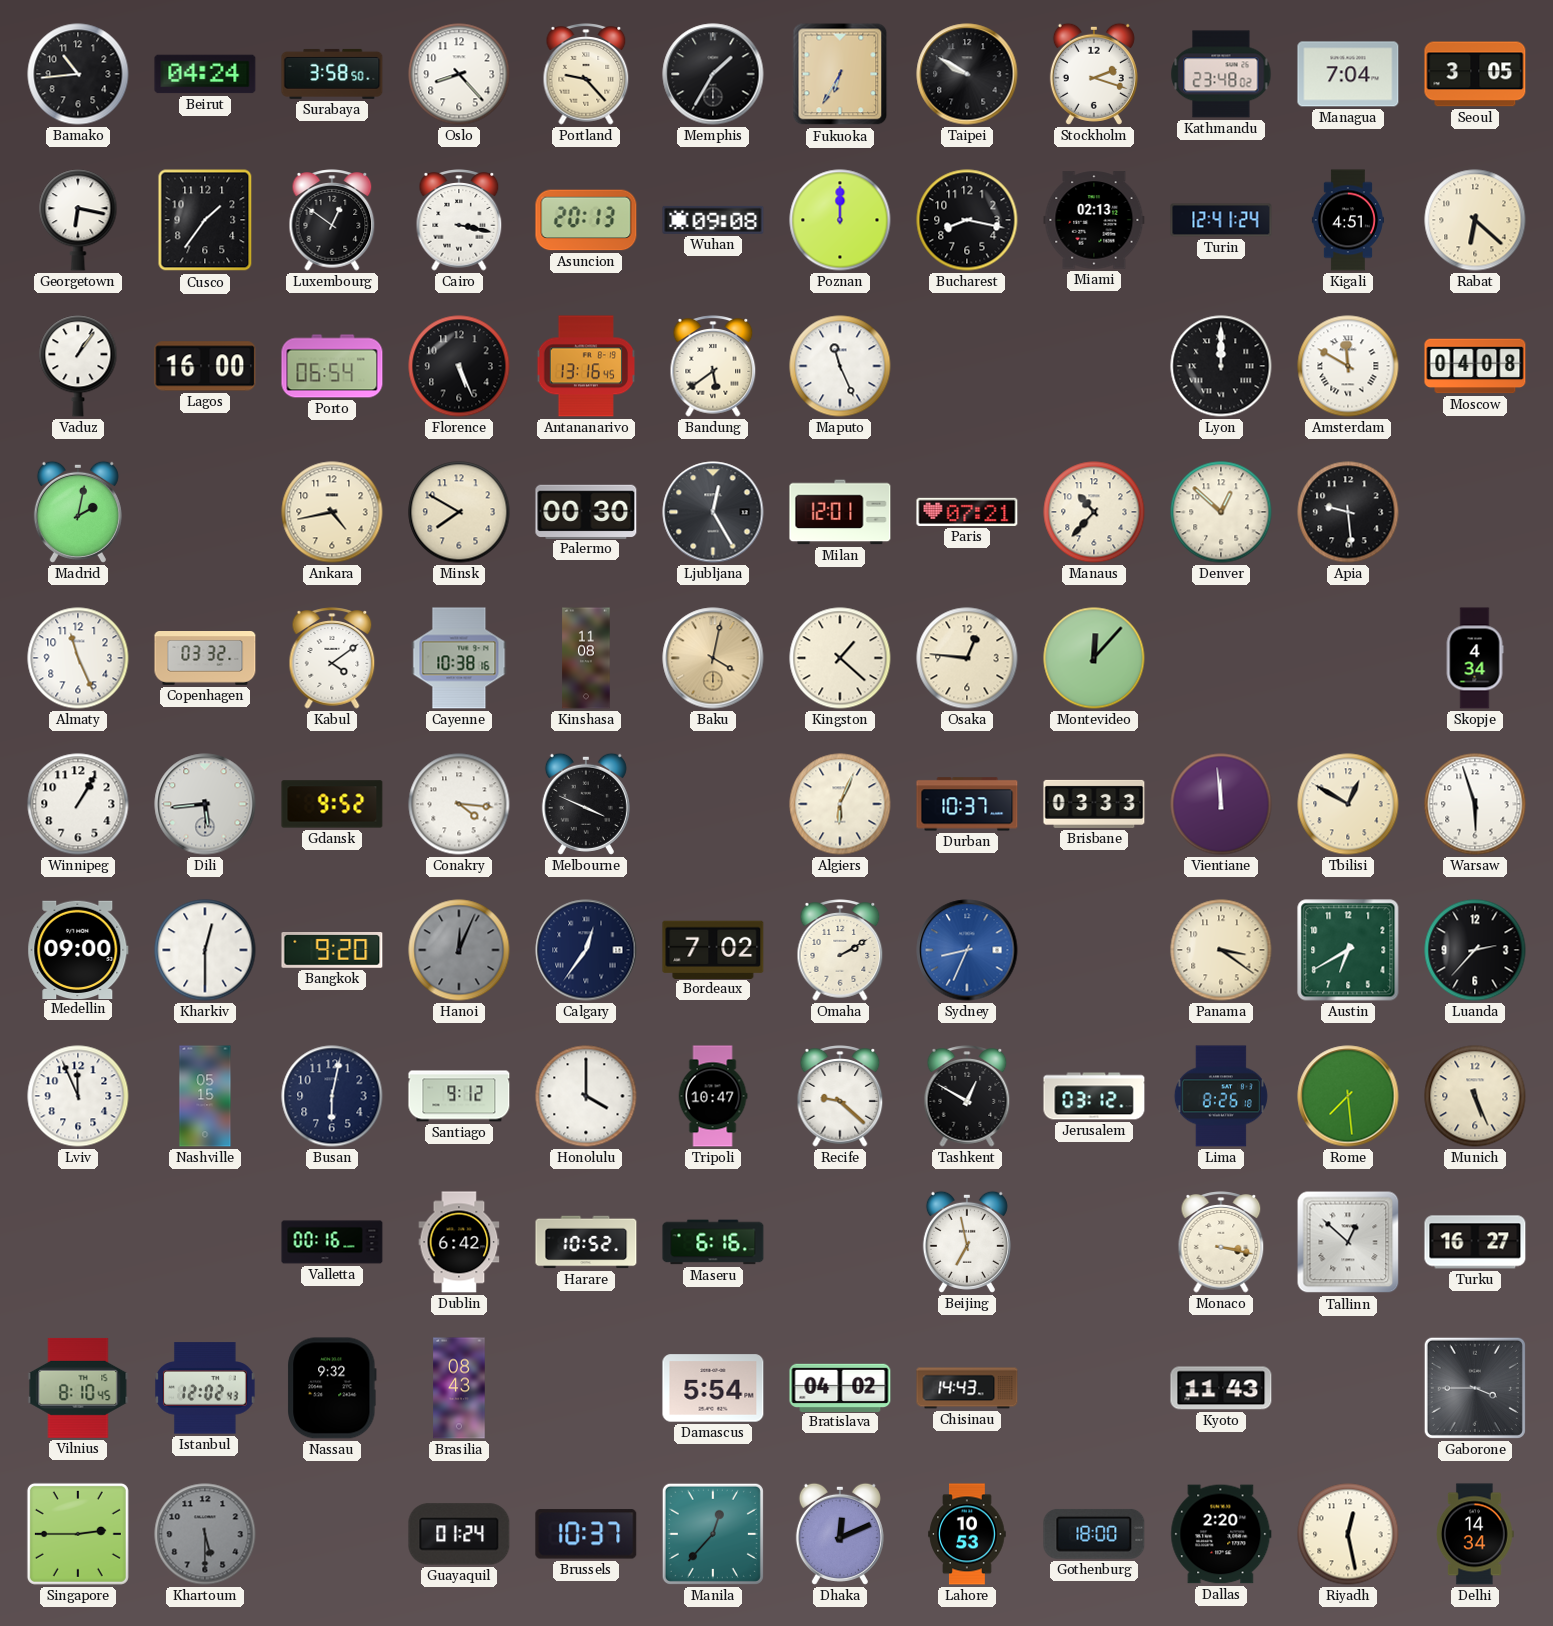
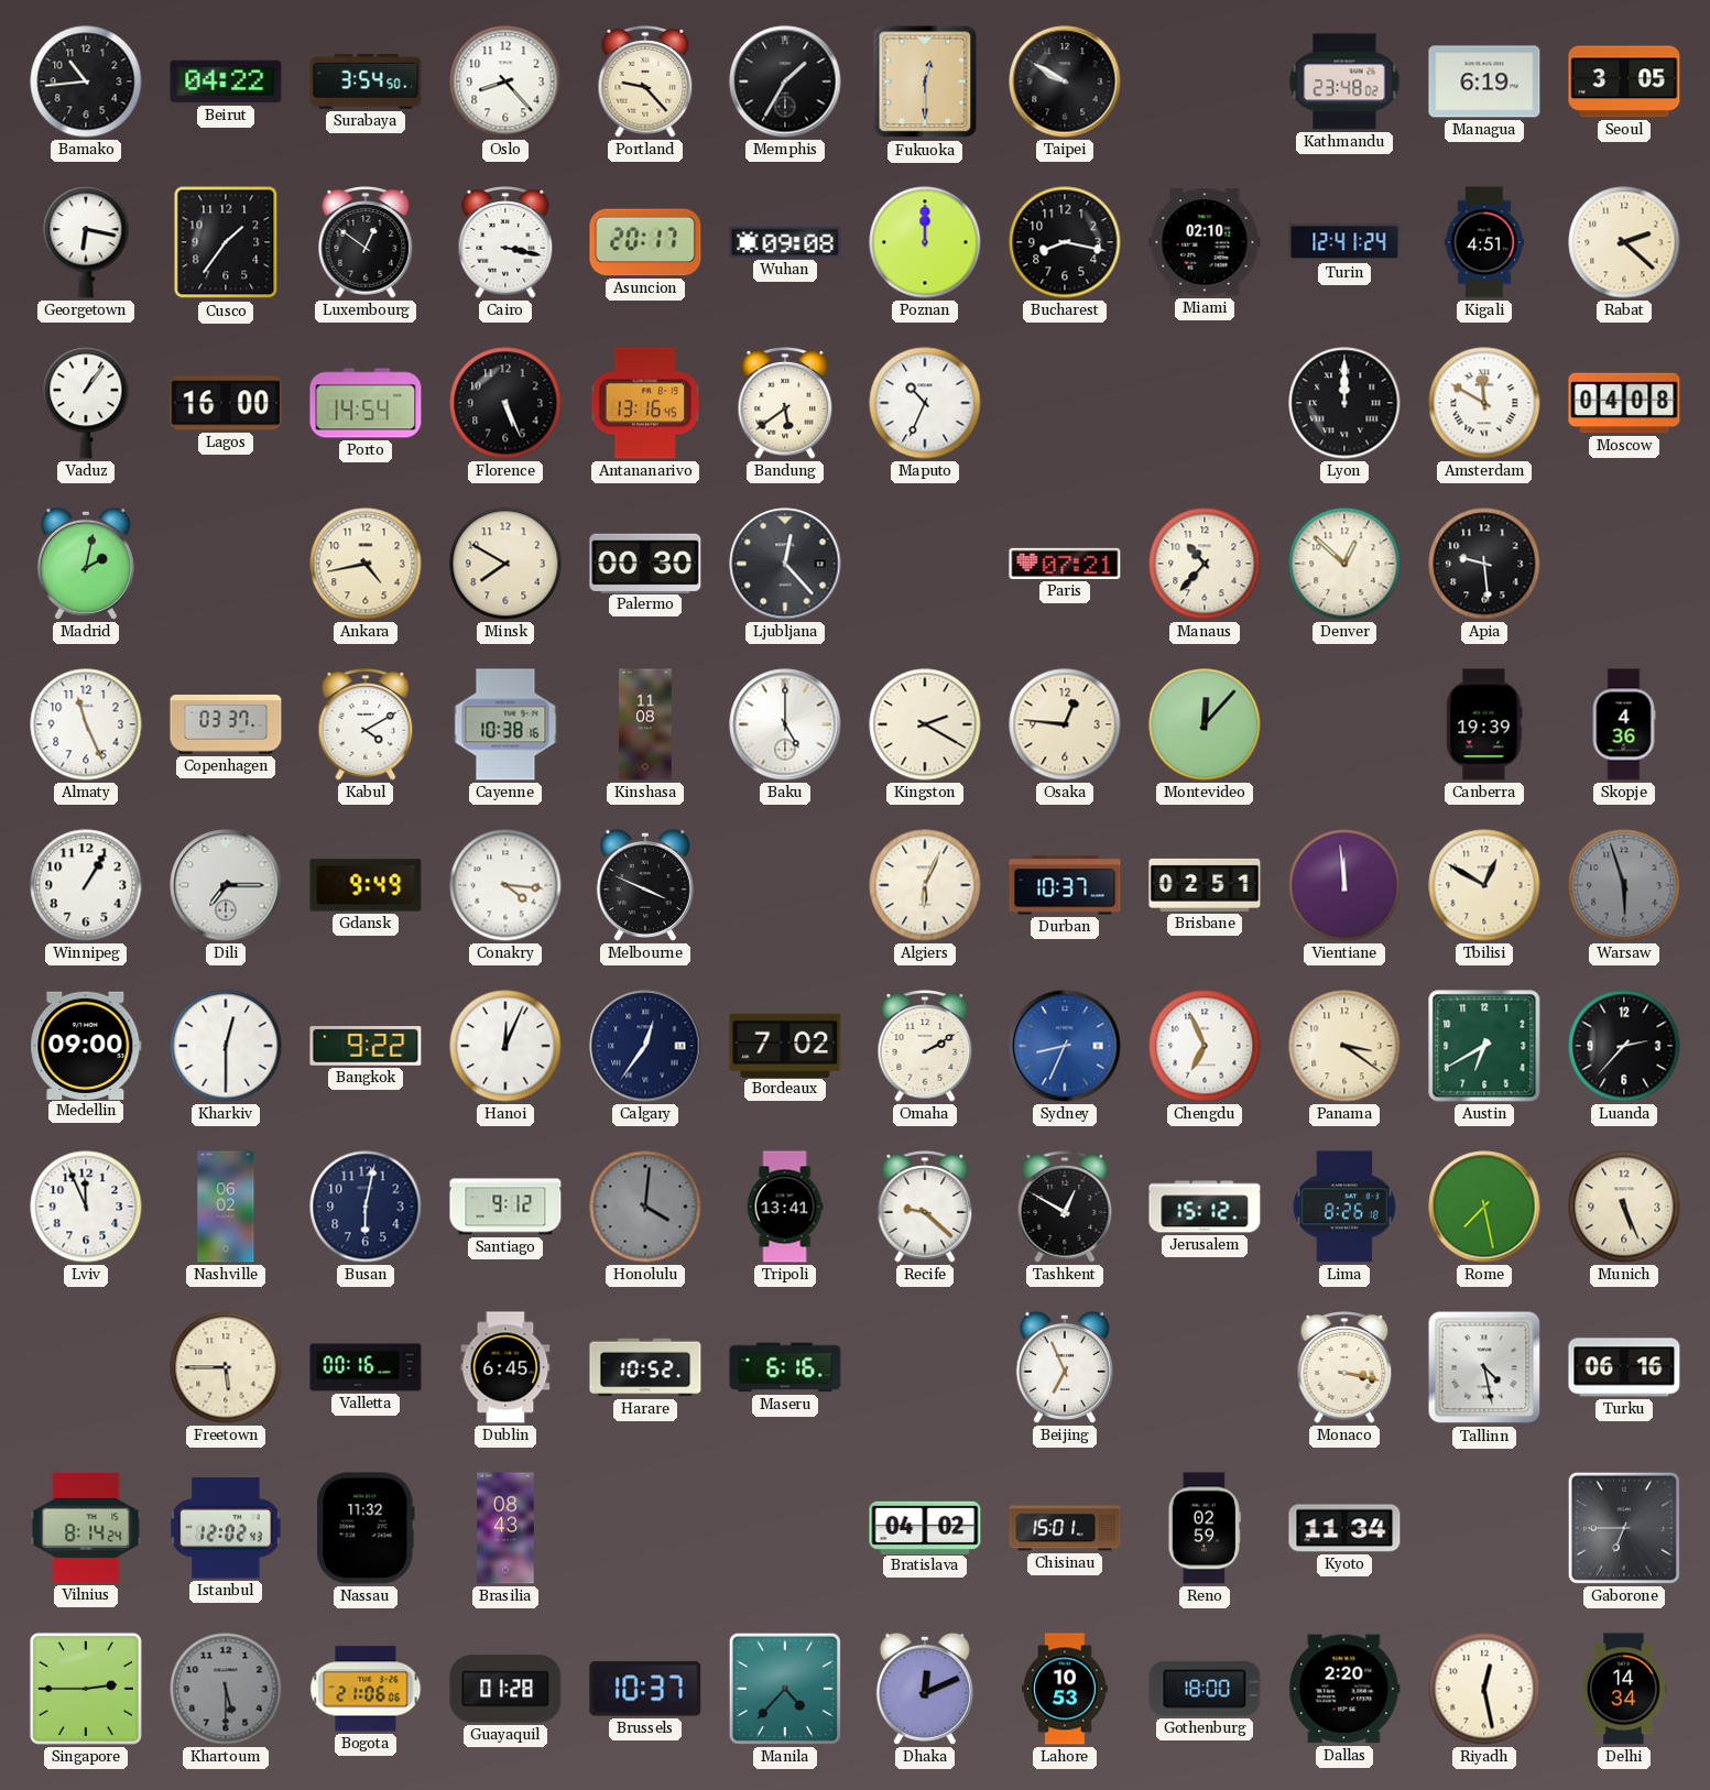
Beirut: 04:24 -> 04:22
Surabaya: 3:58 -> 3:54
Fukuoka: 6:35 -> 12:30
Stockholm: 2:18 -> none
Managua: 7:04 -> 6:19
Asuncion: 20:13 -> 20:17
Miami: 02:13 -> 02:10
Rabat: 6:22 -> 2:22
Porto: 06:54 -> 14:54
Maputo: 11:26 -> 10:34
Ljubljana: 12:25 -> 12:23
Milan: 12:01 -> none
Copenhagen: 03:32 -> 03:37
Kabul: 4:09 -> 4:10
Baku: 4:02 -> 5:00
Baku dial: champagne -> white
Kingston: 1:22 -> 2:20
Canberra: none -> 19:39
Skopje: 4:34 -> 4:36
Dili: 5:44 -> 7:15
Gdansk: 9:52 -> 9:49
Brisbane: 03:33 -> 02:51
Warsaw dial: white -> grey
Bangkok: 9:20 -> 9:22
Hanoi dial: grey -> white
Chengdu: none -> 6:56
Nashville: 05:15 -> 06:02
Honolulu: 4:00 -> 4:01
Honolulu dial: white -> grey
Tripoli: 10:47 -> 13:41
Jerusalem: 03:12 -> 15:12
Rome: 7:29 -> 7:28
Freetown: none -> 5:45
Dublin: 6:42 -> 6:45
Beijing: 6:58 -> 6:56
Tallinn: 12:52 -> 4:28
Turku: 16:27 -> 06:16
Vilnius: 8:10 -> 8:14
Nassau: 9:32 -> 11:32
Damascus: 5:54 -> none
Chisinau: 14:43 -> 15:01
Reno: none -> 02:59
Kyoto: 11:43 -> 11:34
Gaborone: 3:45 -> 6:45
Bogota: none -> 21:06
Guayaquil: 01:24 -> 01:28
Manila: 12:37 -> 4:37
